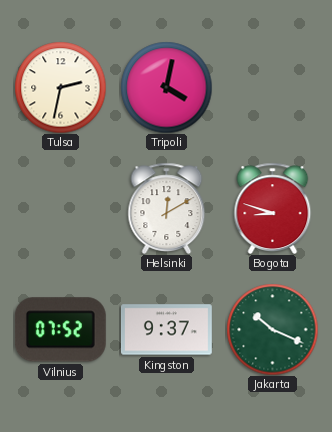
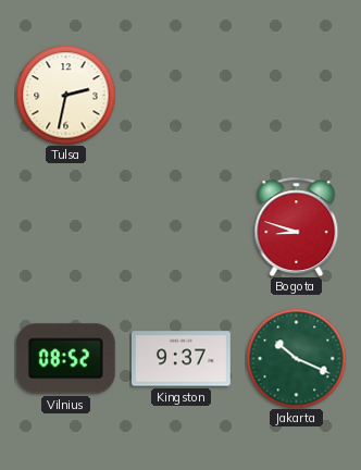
Tripoli: 4:02 -> none
Helsinki: 12:10 -> none
Vilnius: 07:52 -> 08:52
